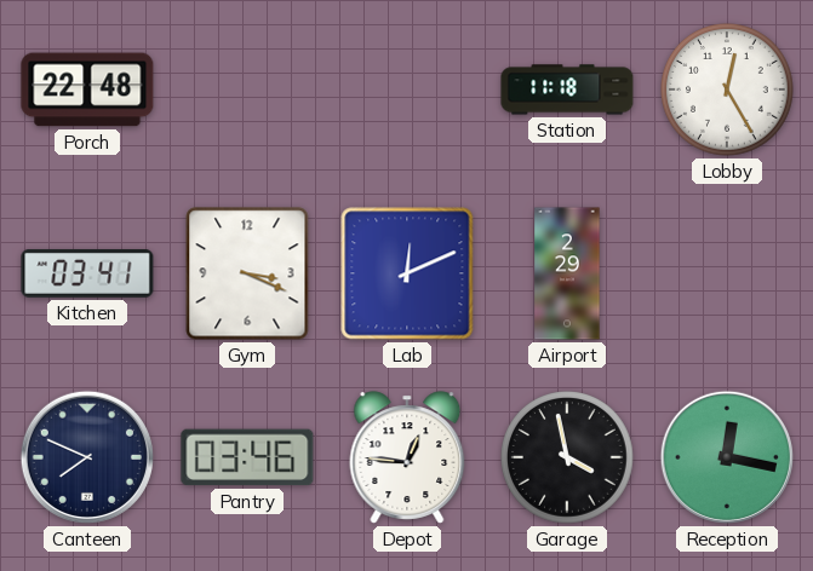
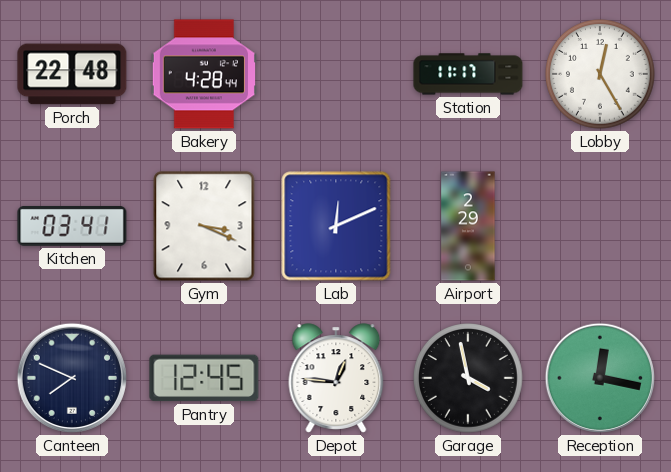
Bakery: none -> 4:28
Station: 11:18 -> 11:17
Pantry: 03:46 -> 12:45
